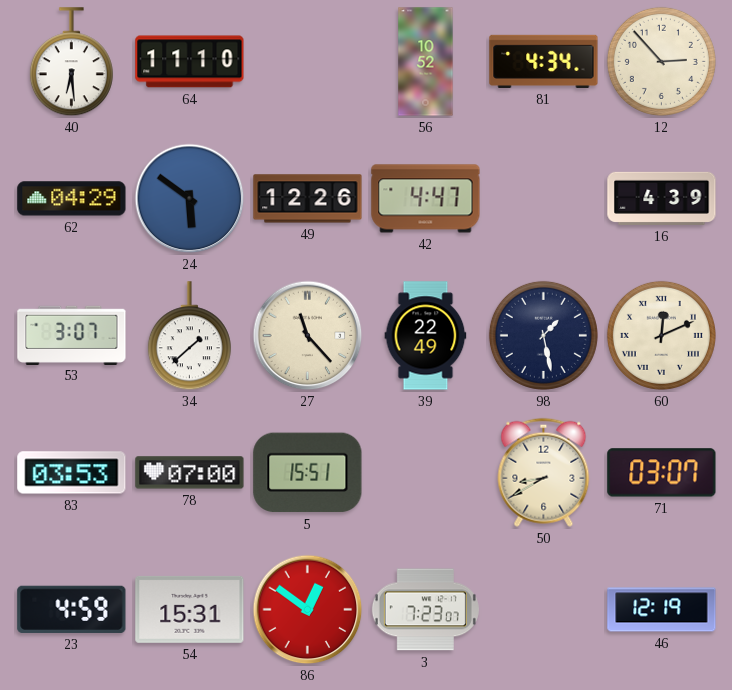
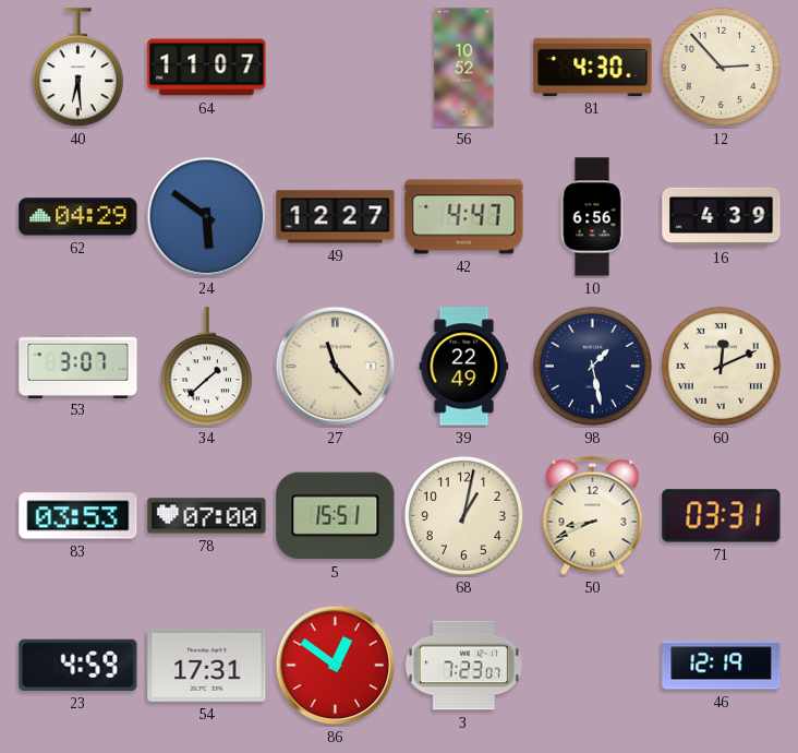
64: 11:10 -> 11:07
81: 4:34 -> 4:30
49: 12:26 -> 12:27
10: none -> 6:56
68: none -> 1:02
50: 8:40 -> 8:41
71: 03:07 -> 03:31
54: 15:31 -> 17:31
